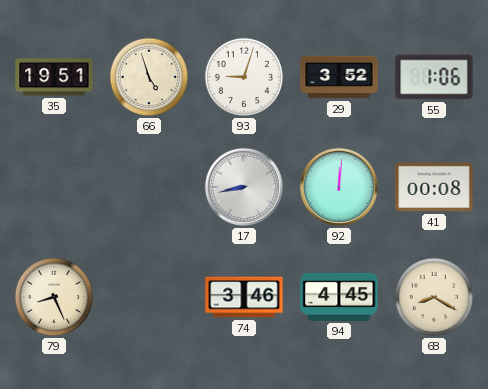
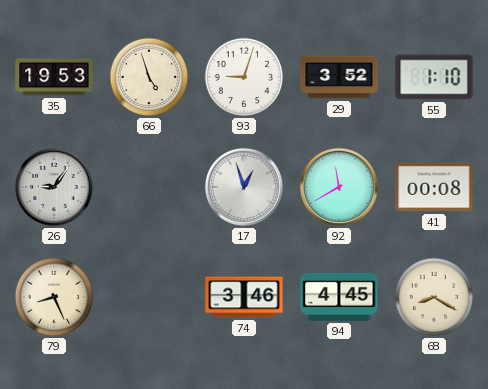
35: 19:51 -> 19:53
55: 1:06 -> 1:10
26: none -> 9:06
17: 8:43 -> 12:57
92: 12:01 -> 11:40
